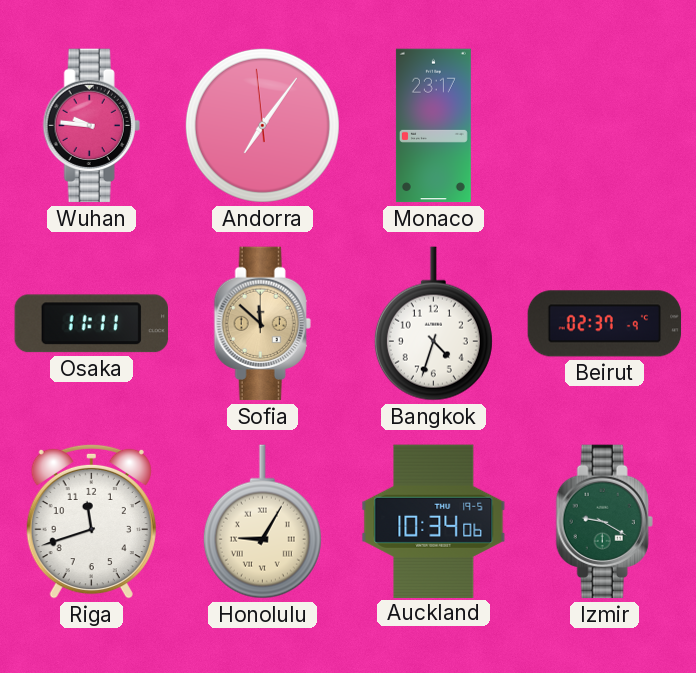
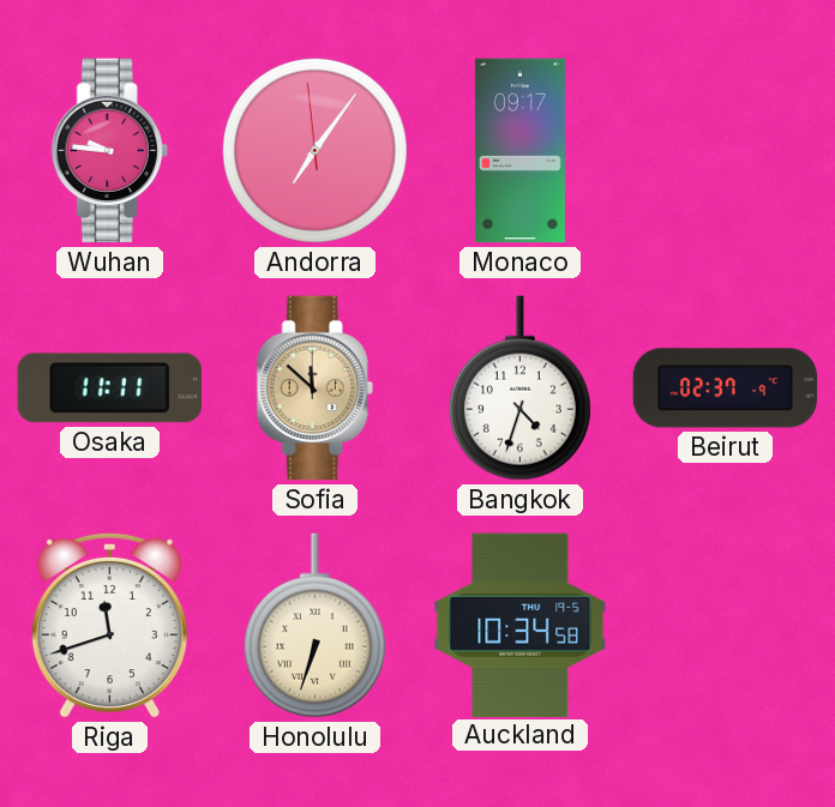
Monaco: 23:17 -> 09:17
Honolulu: 9:05 -> 6:33
Auckland: 10:34:06 -> 10:34:58
Izmir: 9:20 -> none
